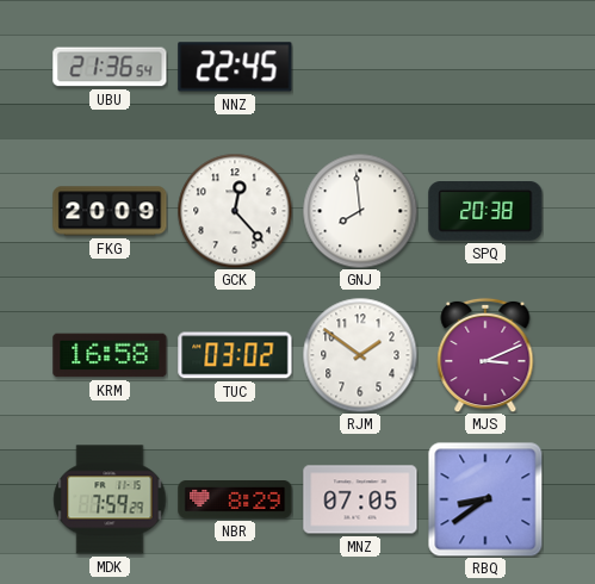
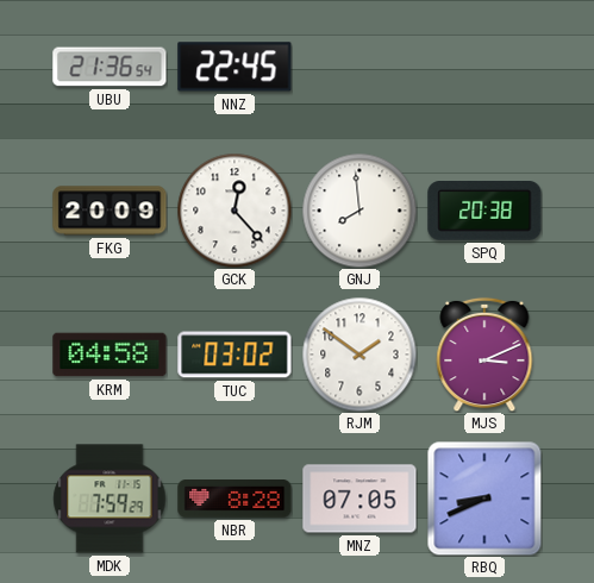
KRM: 16:58 -> 04:58
NBR: 8:29 -> 8:28
RBQ: 8:39 -> 8:41
